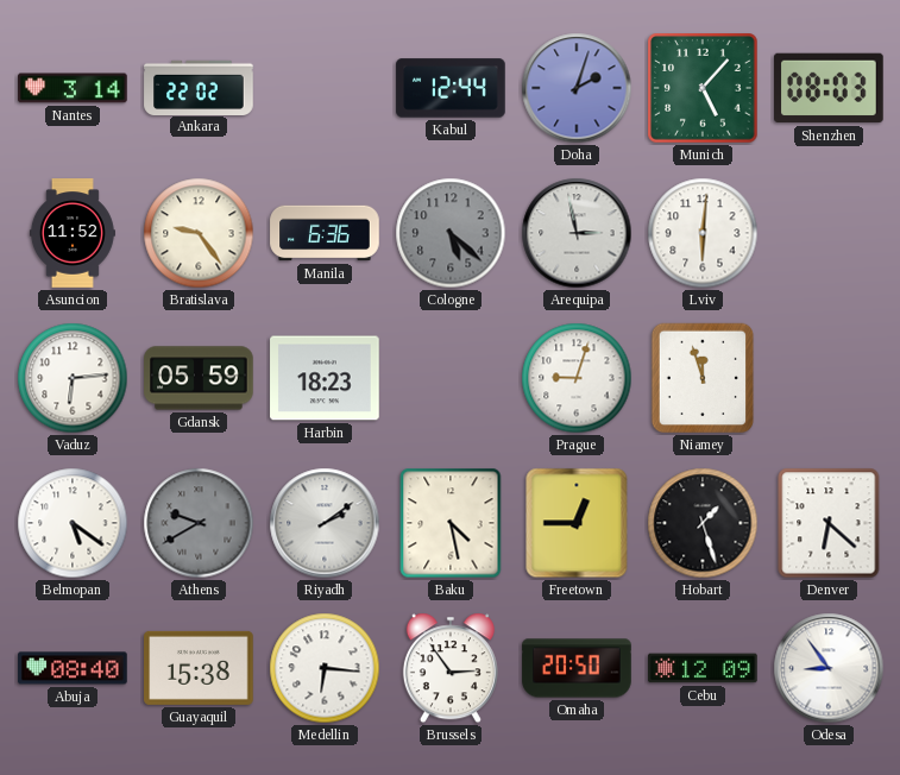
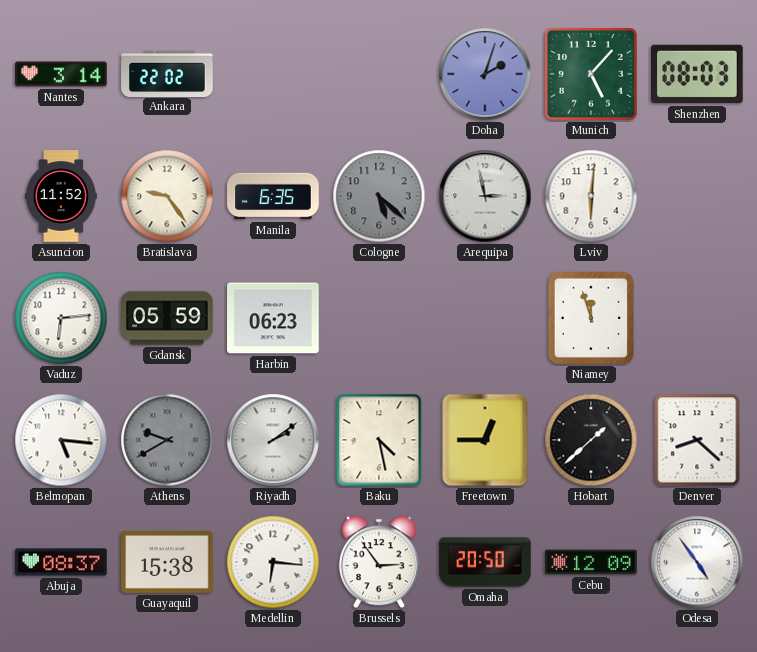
Kabul: 12:44 -> none
Manila: 6:36 -> 6:35
Harbin: 18:23 -> 06:23
Prague: 9:03 -> none
Belmopan: 5:21 -> 5:16
Hobart: 1:27 -> 1:38
Denver: 6:22 -> 8:22
Abuja: 08:40 -> 08:37
Odesa: 8:54 -> 4:54
